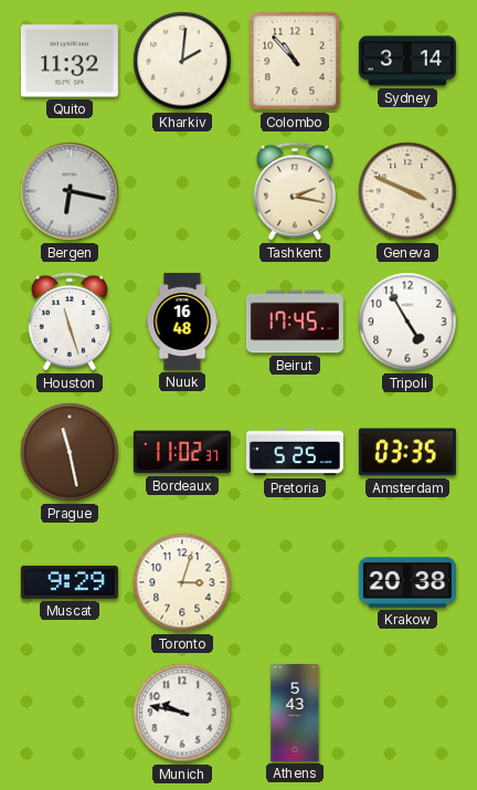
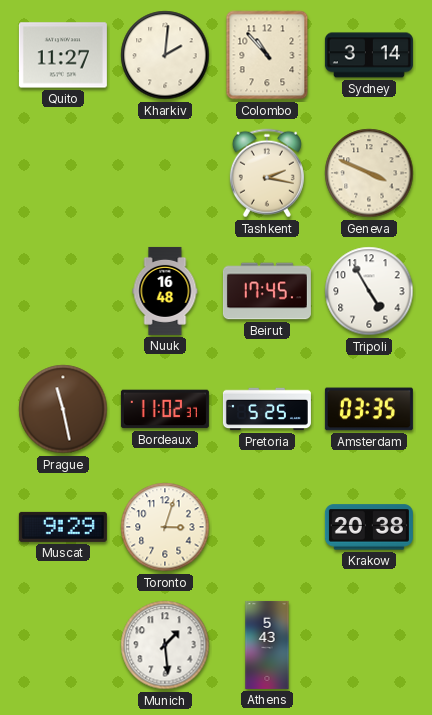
Quito: 11:32 -> 11:27
Bergen: 6:17 -> none
Houston: 11:27 -> none
Munich: 9:47 -> 1:29
